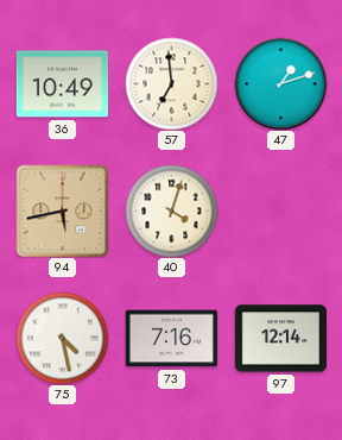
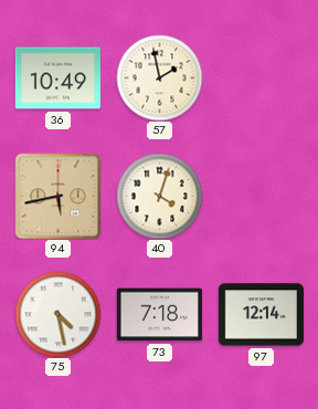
57: 6:59 -> 1:58
47: 1:12 -> none
73: 7:16 -> 7:18
